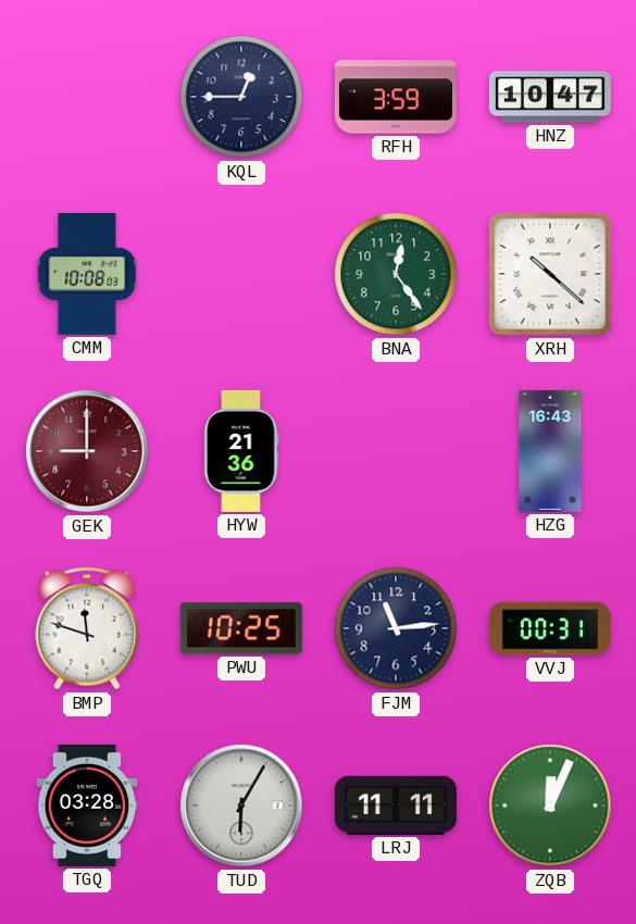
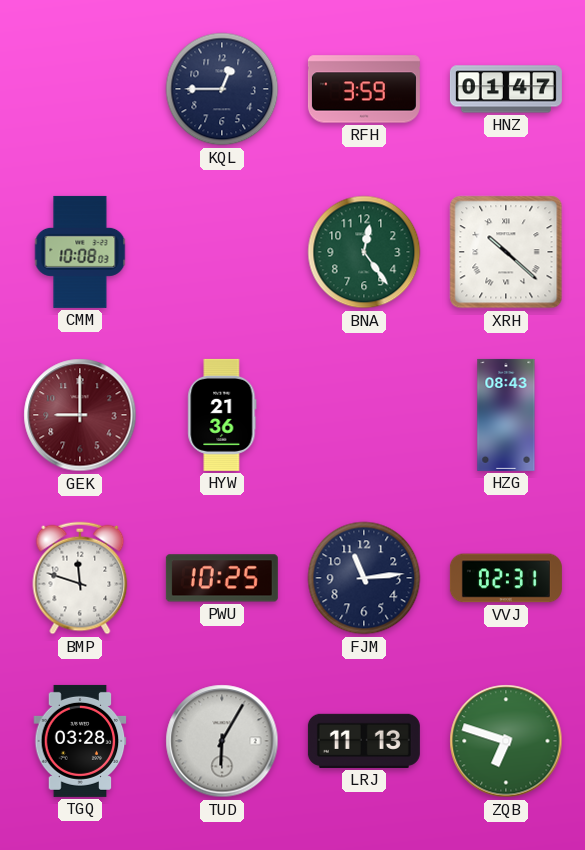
HNZ: 10:47 -> 01:47
HZG: 16:43 -> 08:43
VVJ: 00:31 -> 02:31
LRJ: 11:11 -> 11:13
ZQB: 12:04 -> 6:48
